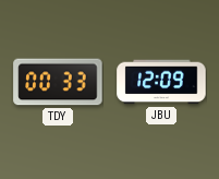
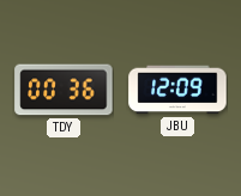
TDY: 00:33 -> 00:36
